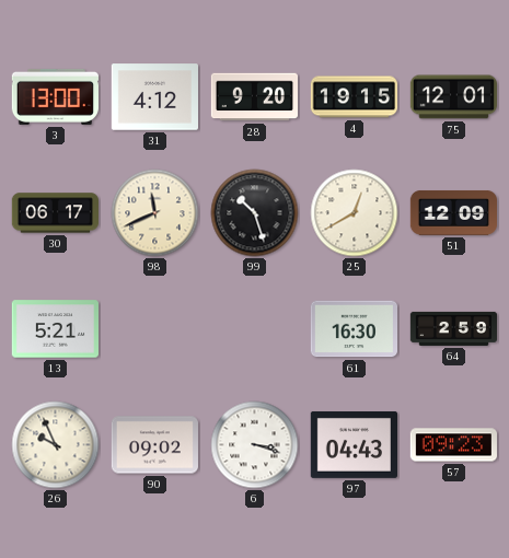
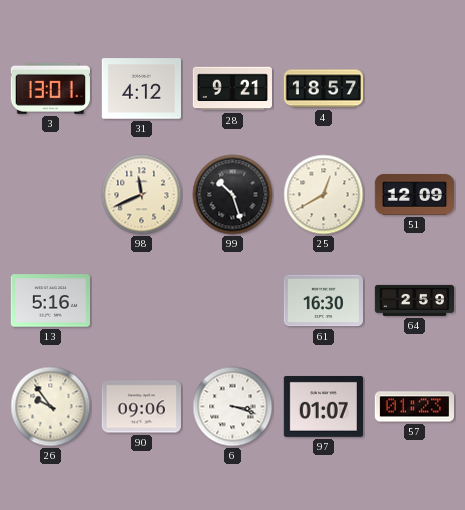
3: 13:00 -> 13:01
28: 9:20 -> 9:21
4: 19:15 -> 18:57
75: 12:01 -> none
30: 06:17 -> none
13: 5:21 -> 5:16
26: 9:56 -> 9:54
90: 09:02 -> 09:06
97: 04:43 -> 01:07
57: 09:23 -> 01:23
